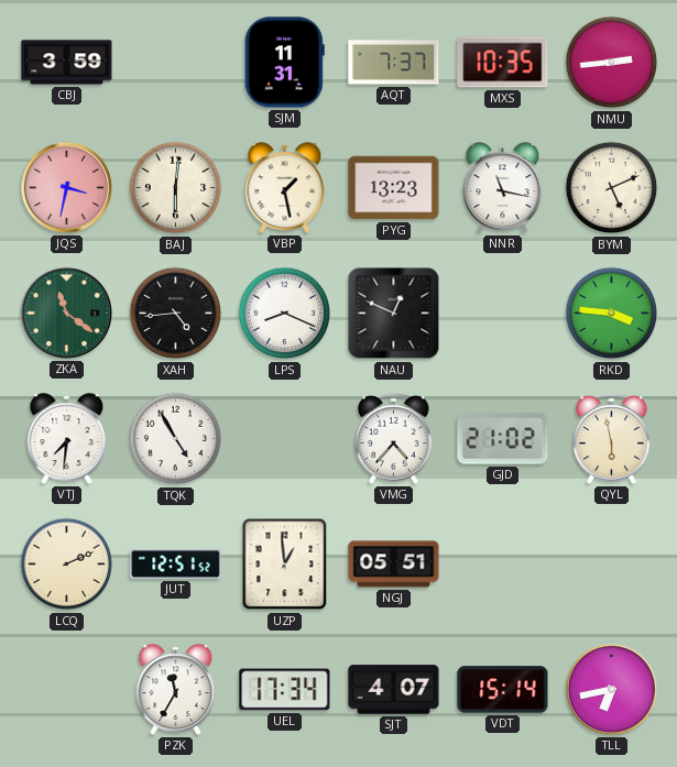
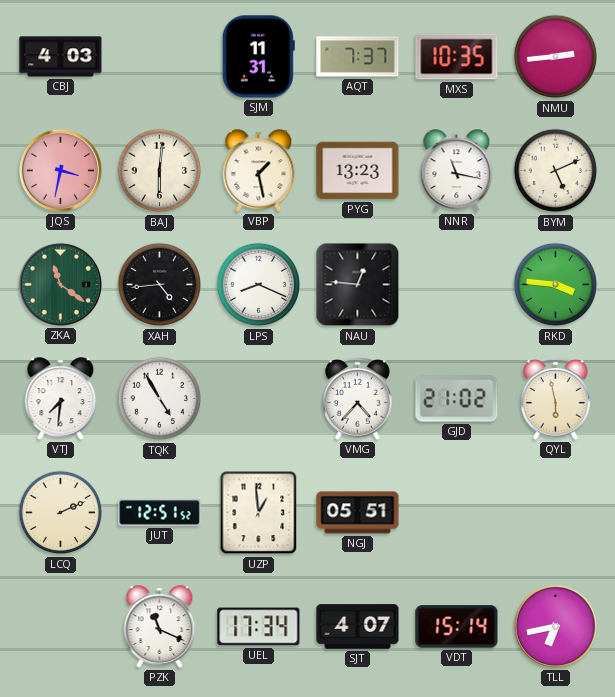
CBJ: 3:59 -> 4:03
NAU: 12:49 -> 12:46
PZK: 11:35 -> 11:19
